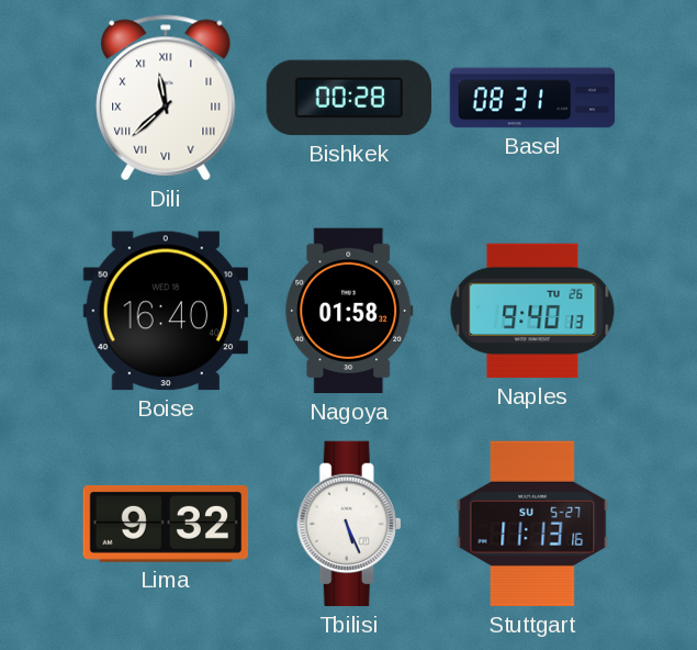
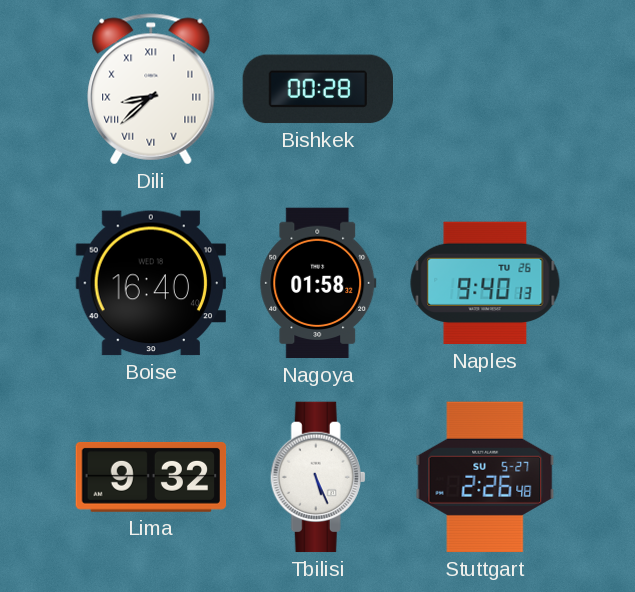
Dili: 11:38 -> 8:38
Basel: 08:31 -> none
Stuttgart: 11:13 -> 2:26
